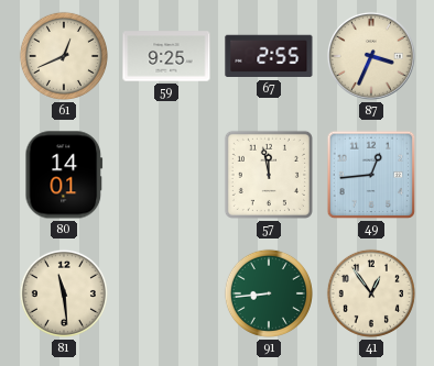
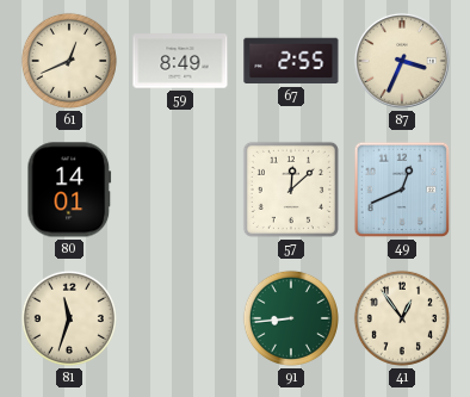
59: 9:25 -> 8:49
57: 11:58 -> 12:08
49: 12:44 -> 12:41
81: 11:29 -> 11:33
